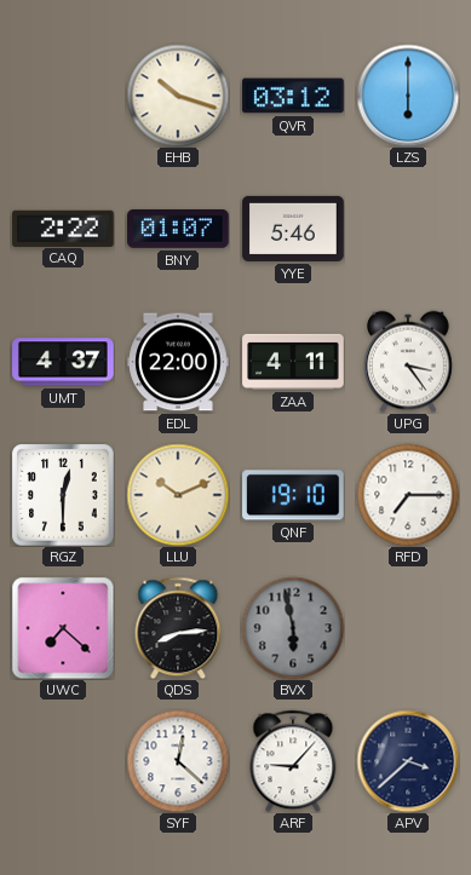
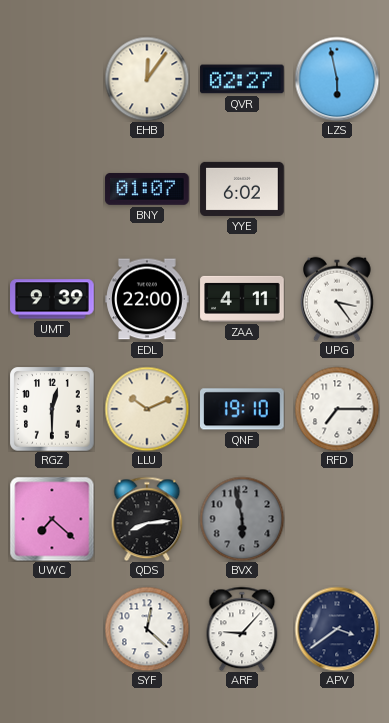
EHB: 10:18 -> 12:06
QVR: 03:12 -> 02:27
LZS: 6:00 -> 5:58
CAQ: 2:22 -> none
YYE: 5:46 -> 6:02
UMT: 4:37 -> 9:39
APV: 3:38 -> 3:39
